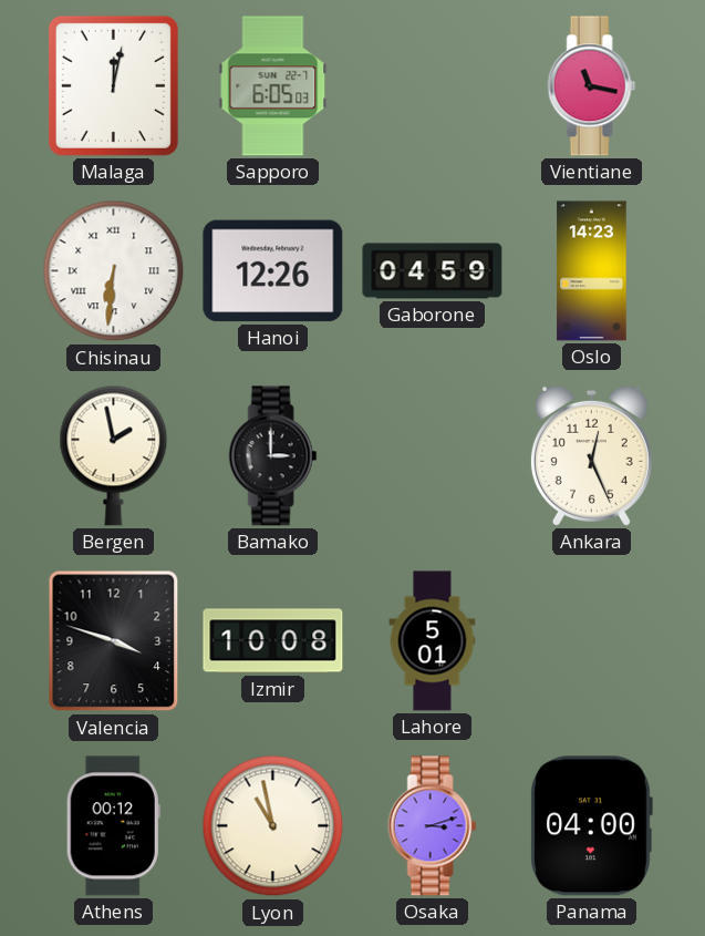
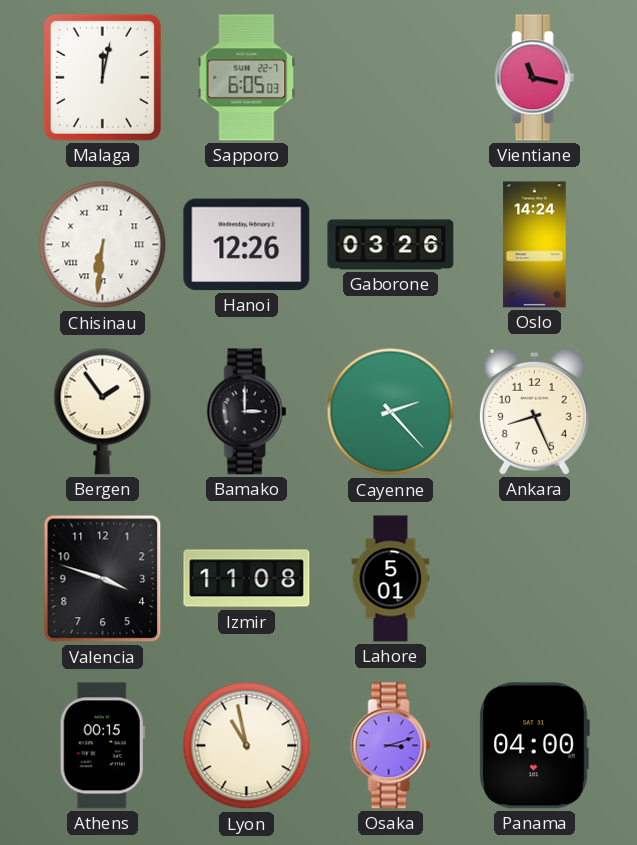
Gaborone: 04:59 -> 03:26
Oslo: 14:23 -> 14:24
Bergen: 1:58 -> 1:54
Cayenne: none -> 2:23
Ankara: 12:26 -> 8:26
Izmir: 10:08 -> 11:08
Athens: 00:12 -> 00:15
